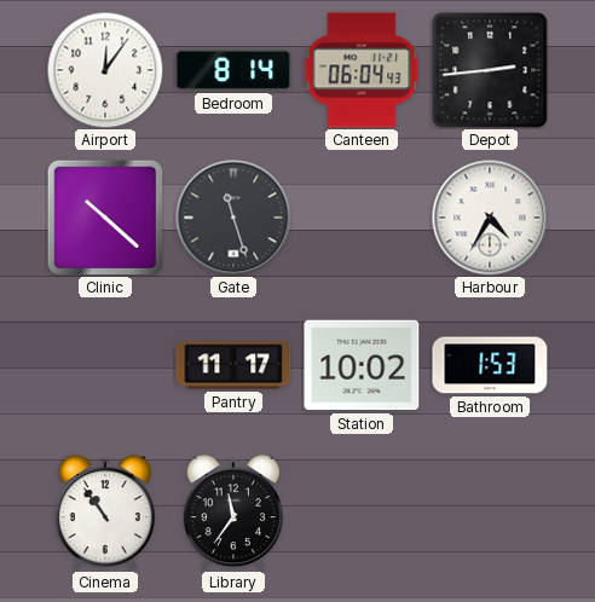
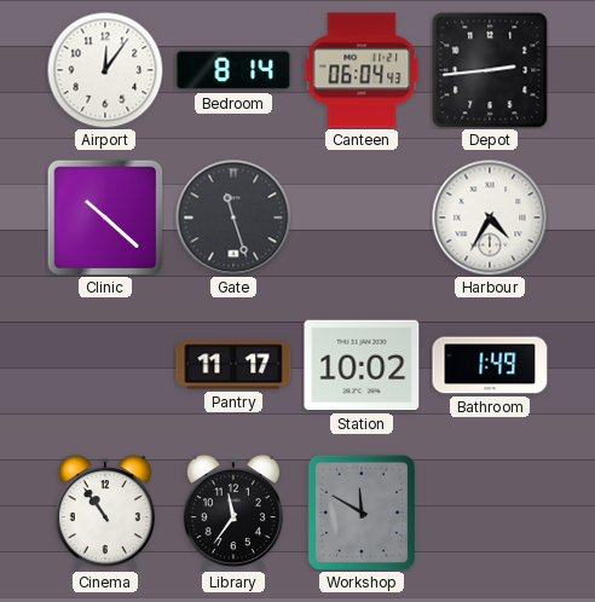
Bathroom: 1:53 -> 1:49
Workshop: none -> 11:50
